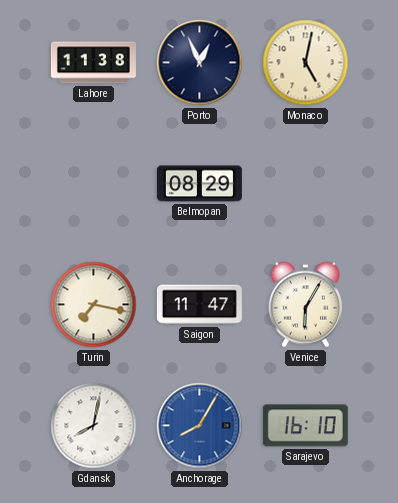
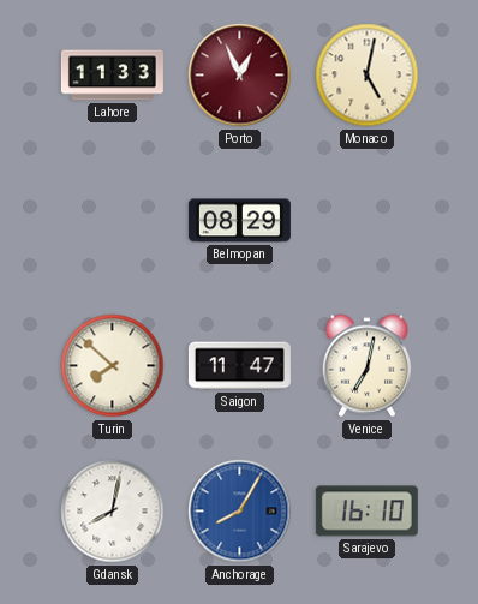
Lahore: 11:38 -> 11:33
Porto dial: navy -> burgundy
Turin: 7:17 -> 7:52
Venice: 6:05 -> 7:02
